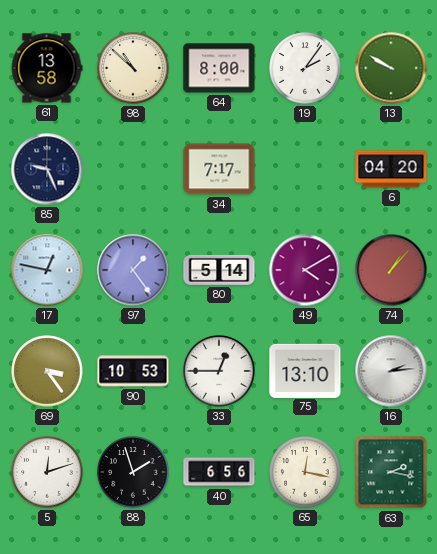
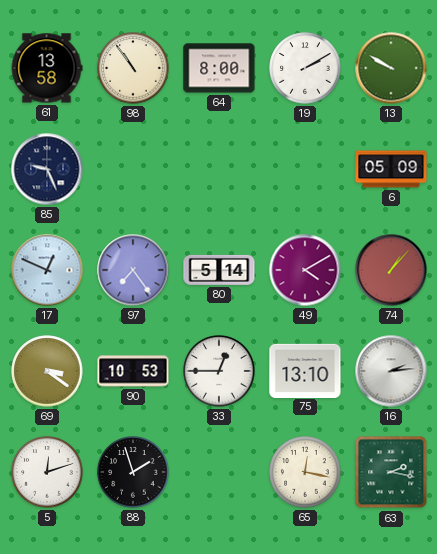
98: 10:52 -> 10:54
19: 2:06 -> 2:10
34: 7:17 -> none
6: 04:20 -> 05:09
17: 12:47 -> 12:49
97: 1:24 -> 7:24
69: 3:24 -> 3:21
40: 6:56 -> none
